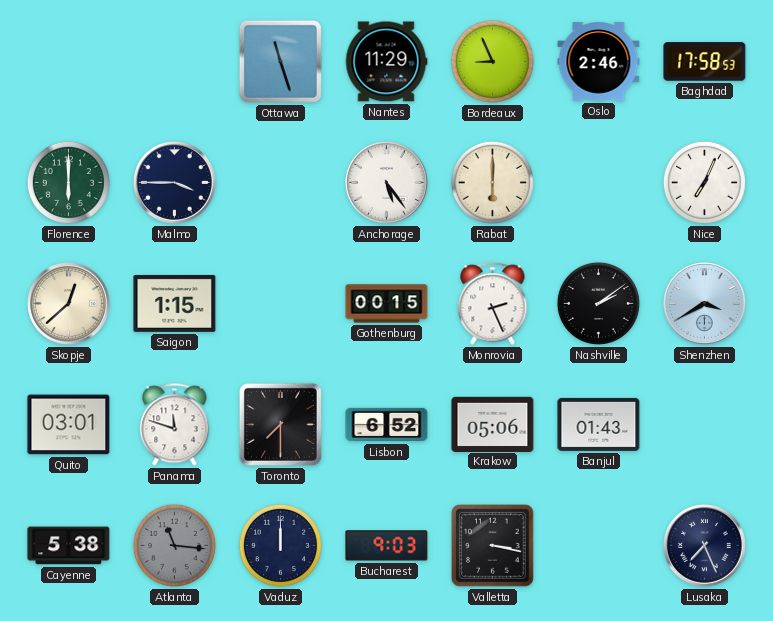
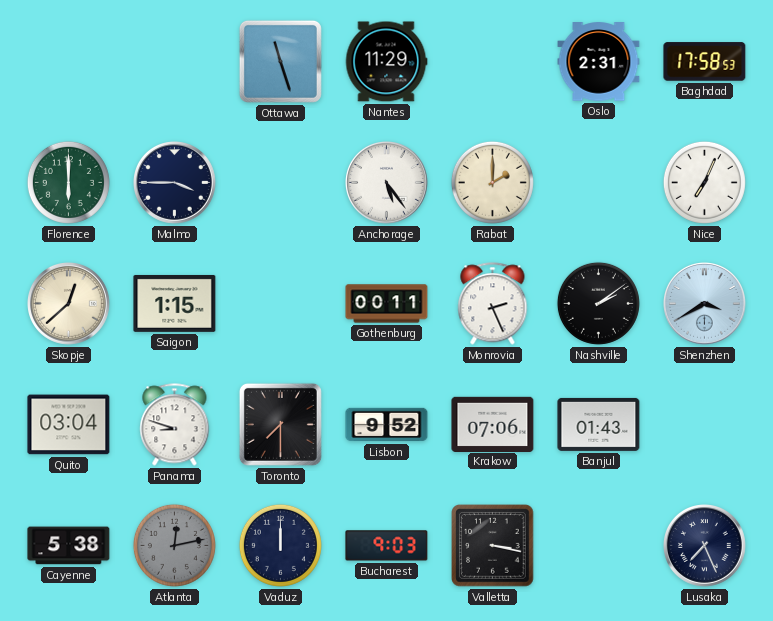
Bordeaux: 8:56 -> none
Oslo: 2:46 -> 2:31
Rabat: 6:00 -> 2:00
Gothenburg: 00:15 -> 00:11
Quito: 03:01 -> 03:04
Panama: 11:48 -> 8:48
Lisbon: 6:52 -> 9:52
Krakow: 05:06 -> 07:06
Atlanta: 11:16 -> 12:13
